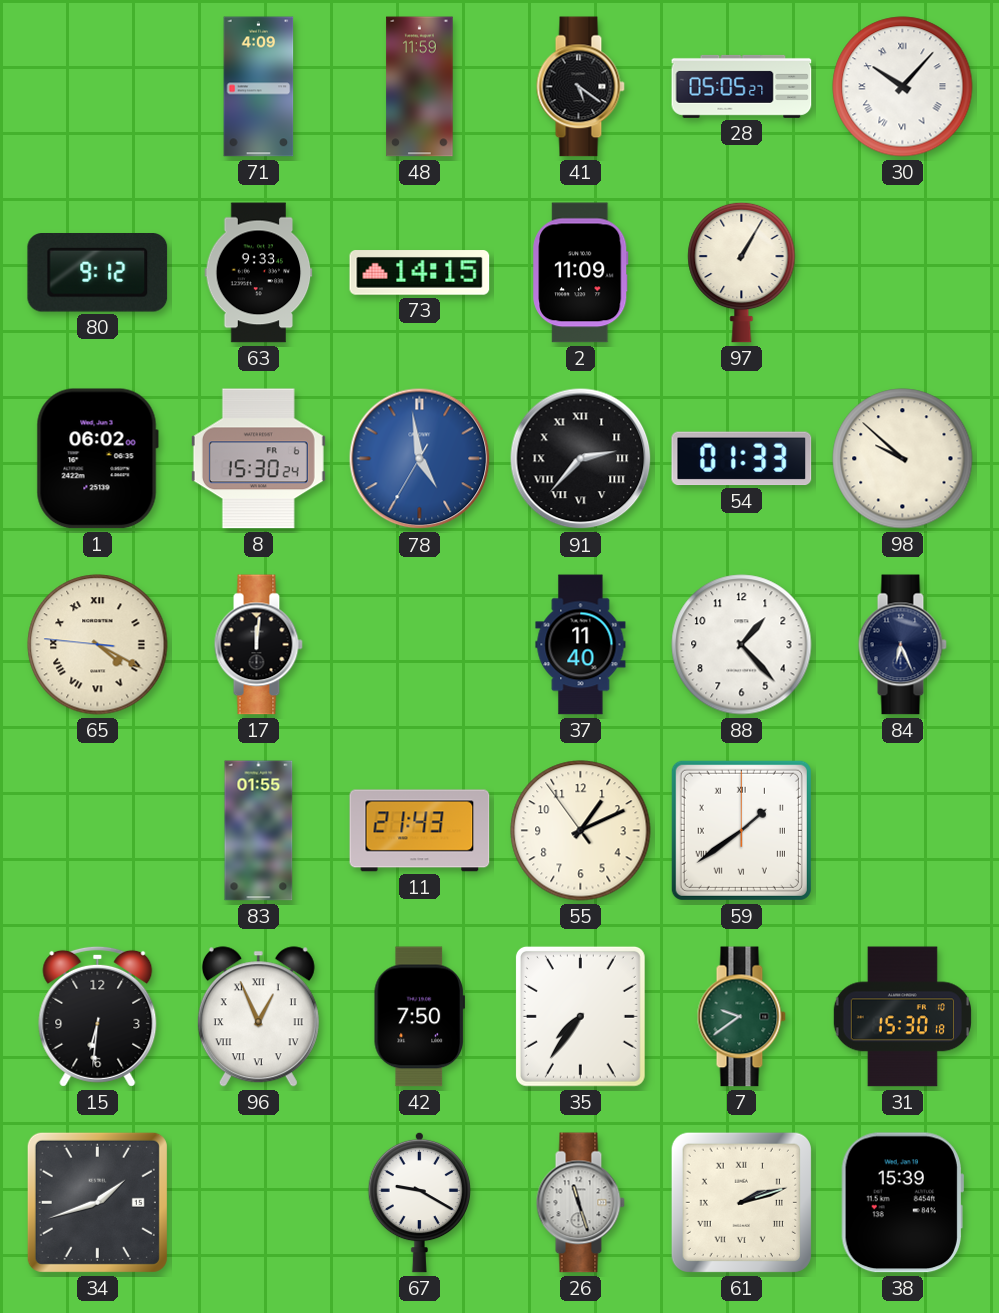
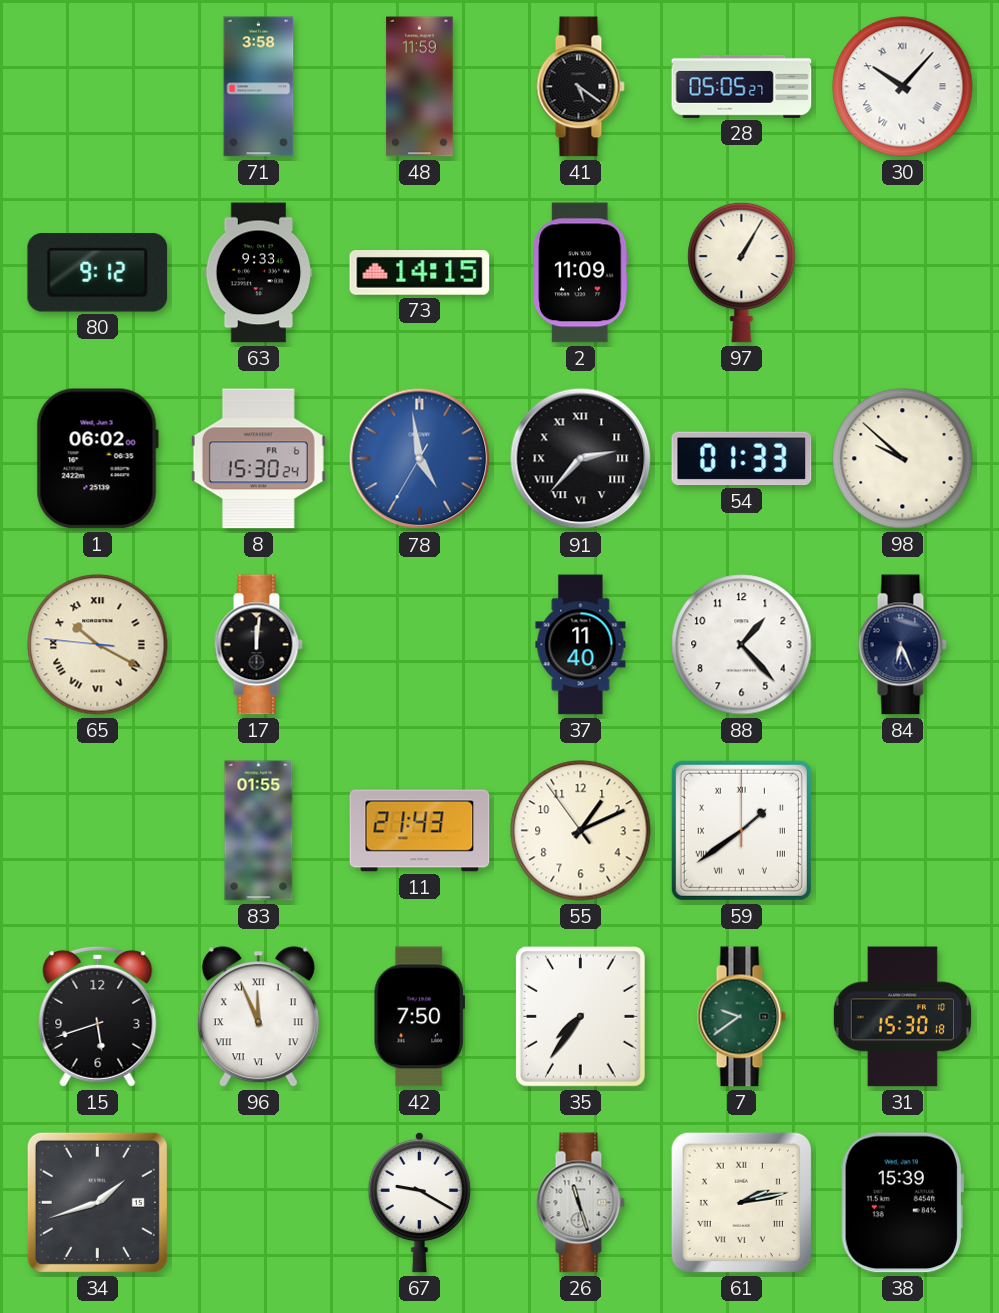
71: 4:09 -> 3:58
65: 4:19 -> 10:19
15: 6:31 -> 5:42
96: 12:56 -> 11:56
61: 2:12 -> 2:13
